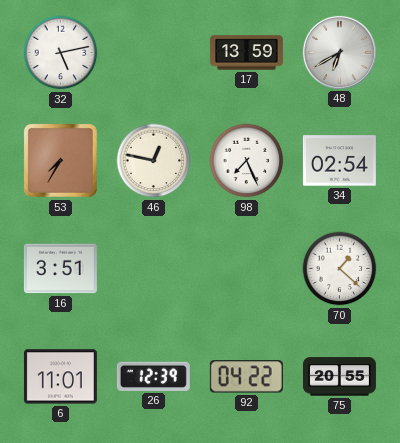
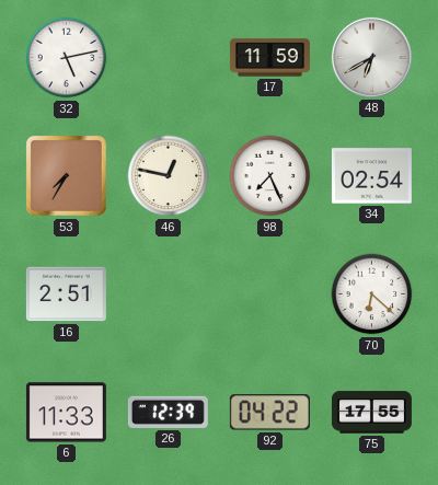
17: 13:59 -> 11:59
16: 3:51 -> 2:51
70: 1:22 -> 6:22
6: 11:01 -> 11:33
75: 20:55 -> 17:55
